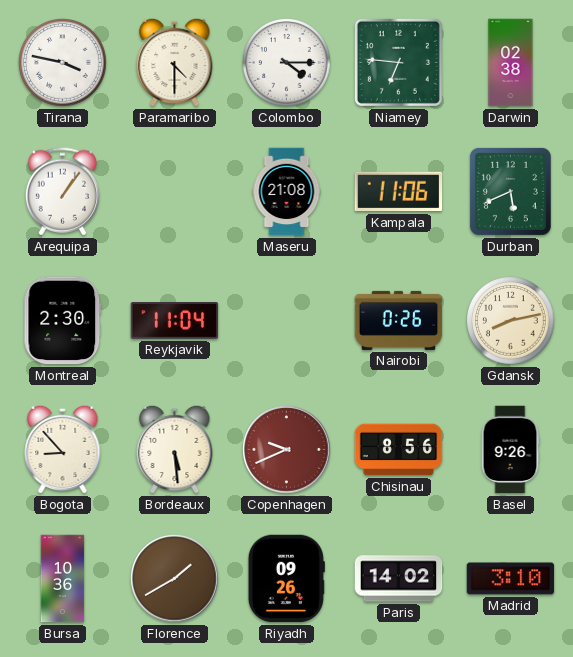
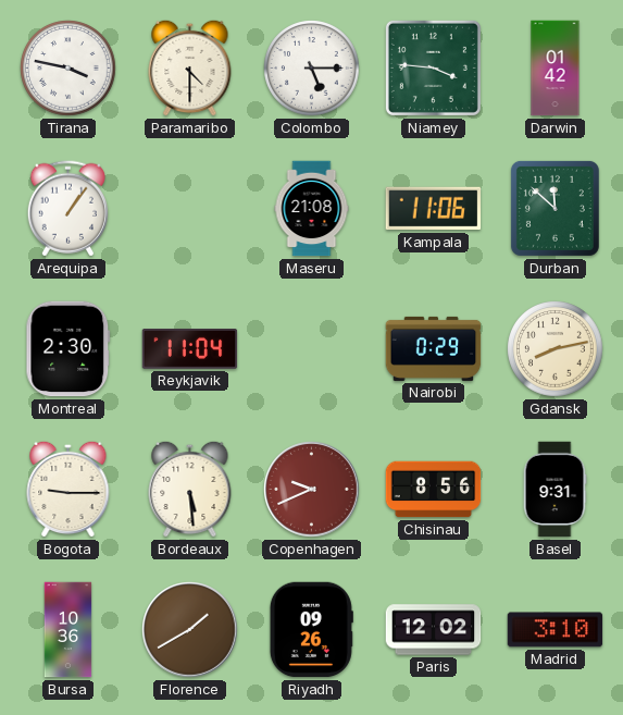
Colombo: 4:15 -> 5:15
Niamey: 6:46 -> 3:46
Darwin: 02:38 -> 01:42
Durban: 5:41 -> 11:52
Nairobi: 0:26 -> 0:29
Bogota: 8:53 -> 9:15
Basel: 9:26 -> 9:31
Paris: 14:02 -> 12:02
